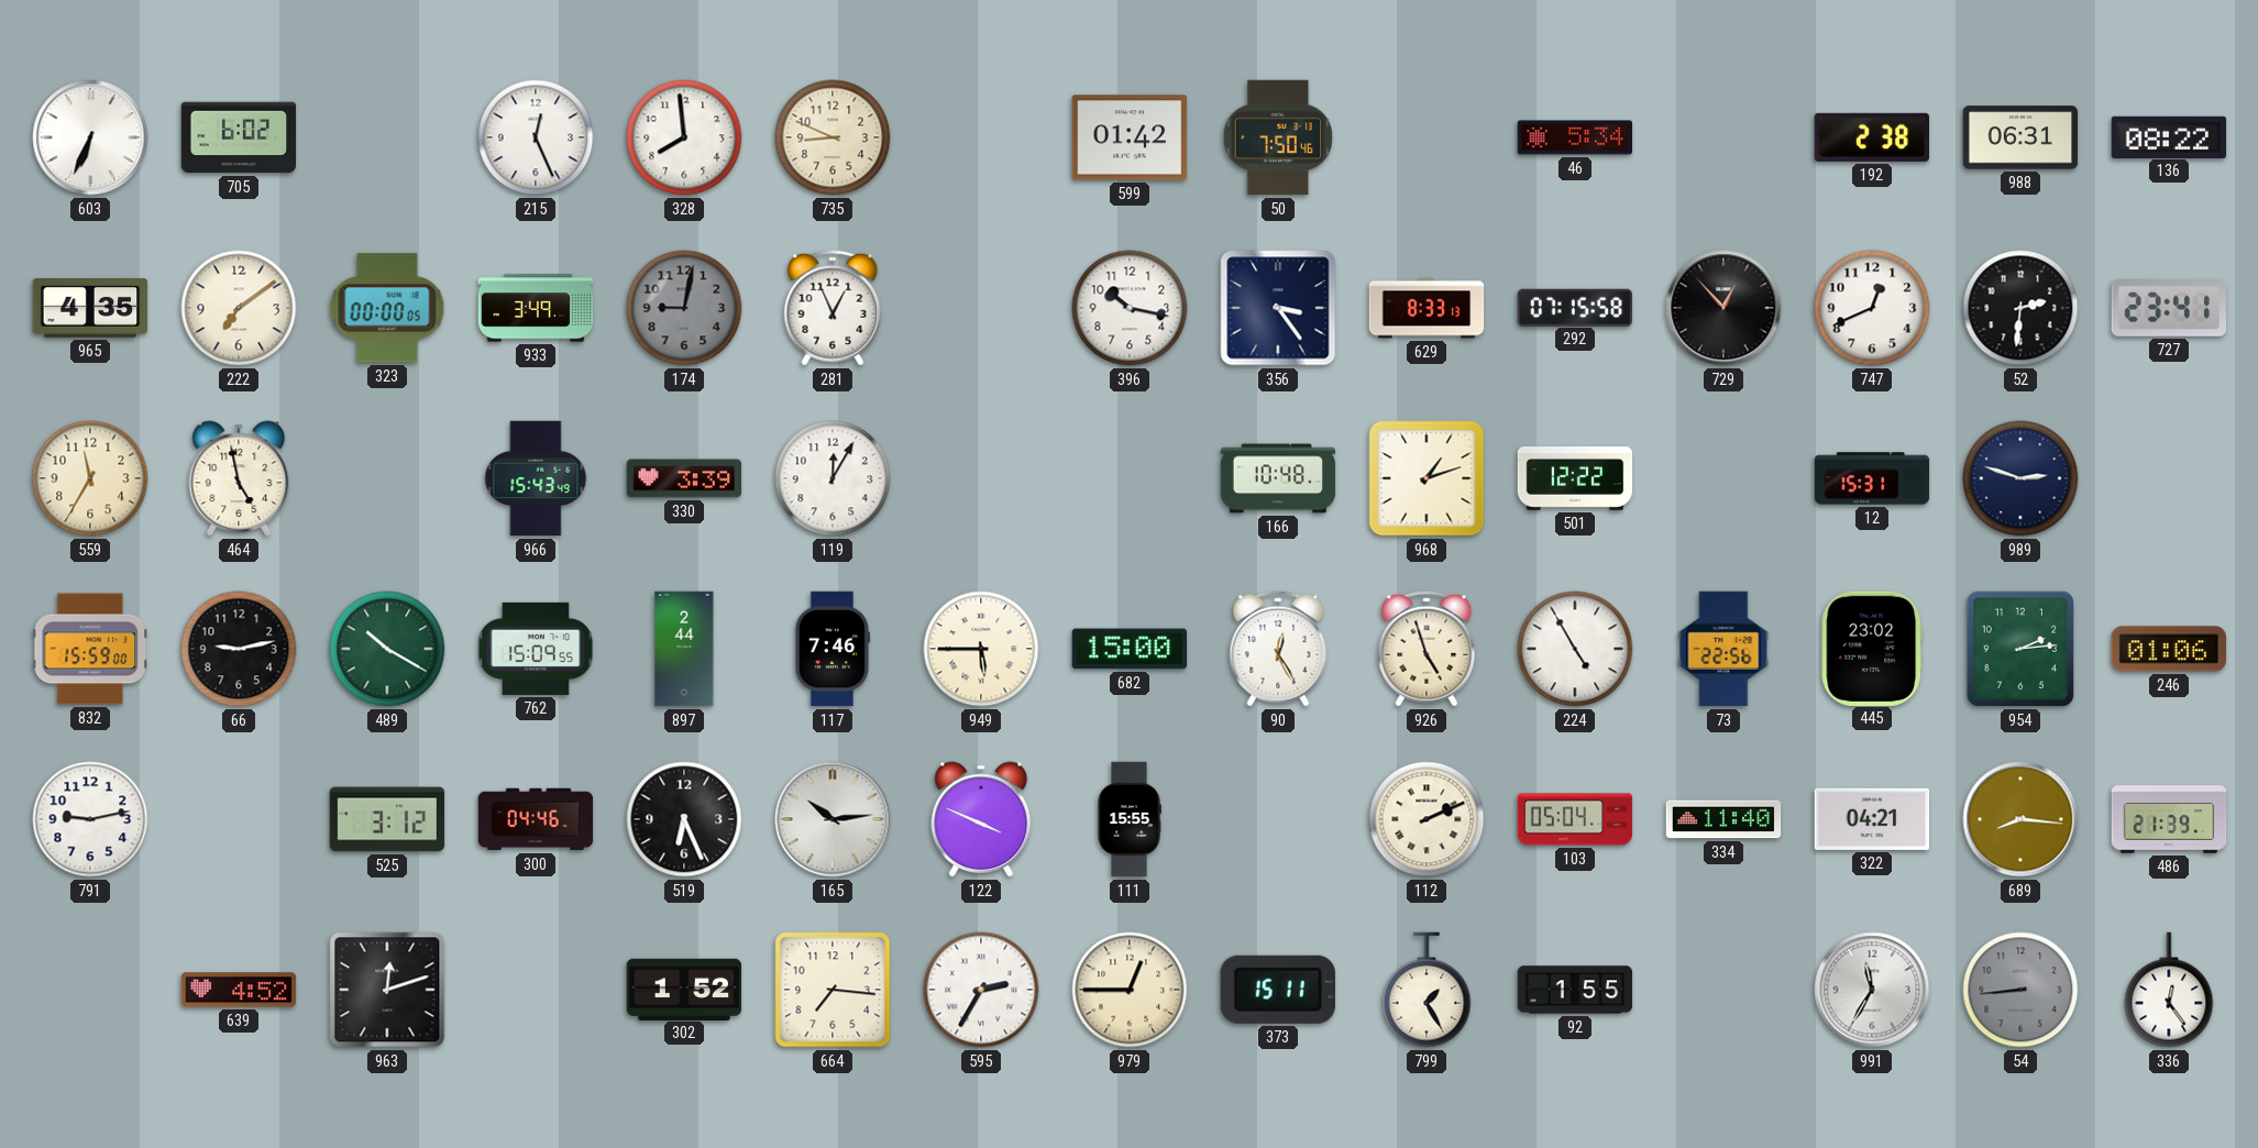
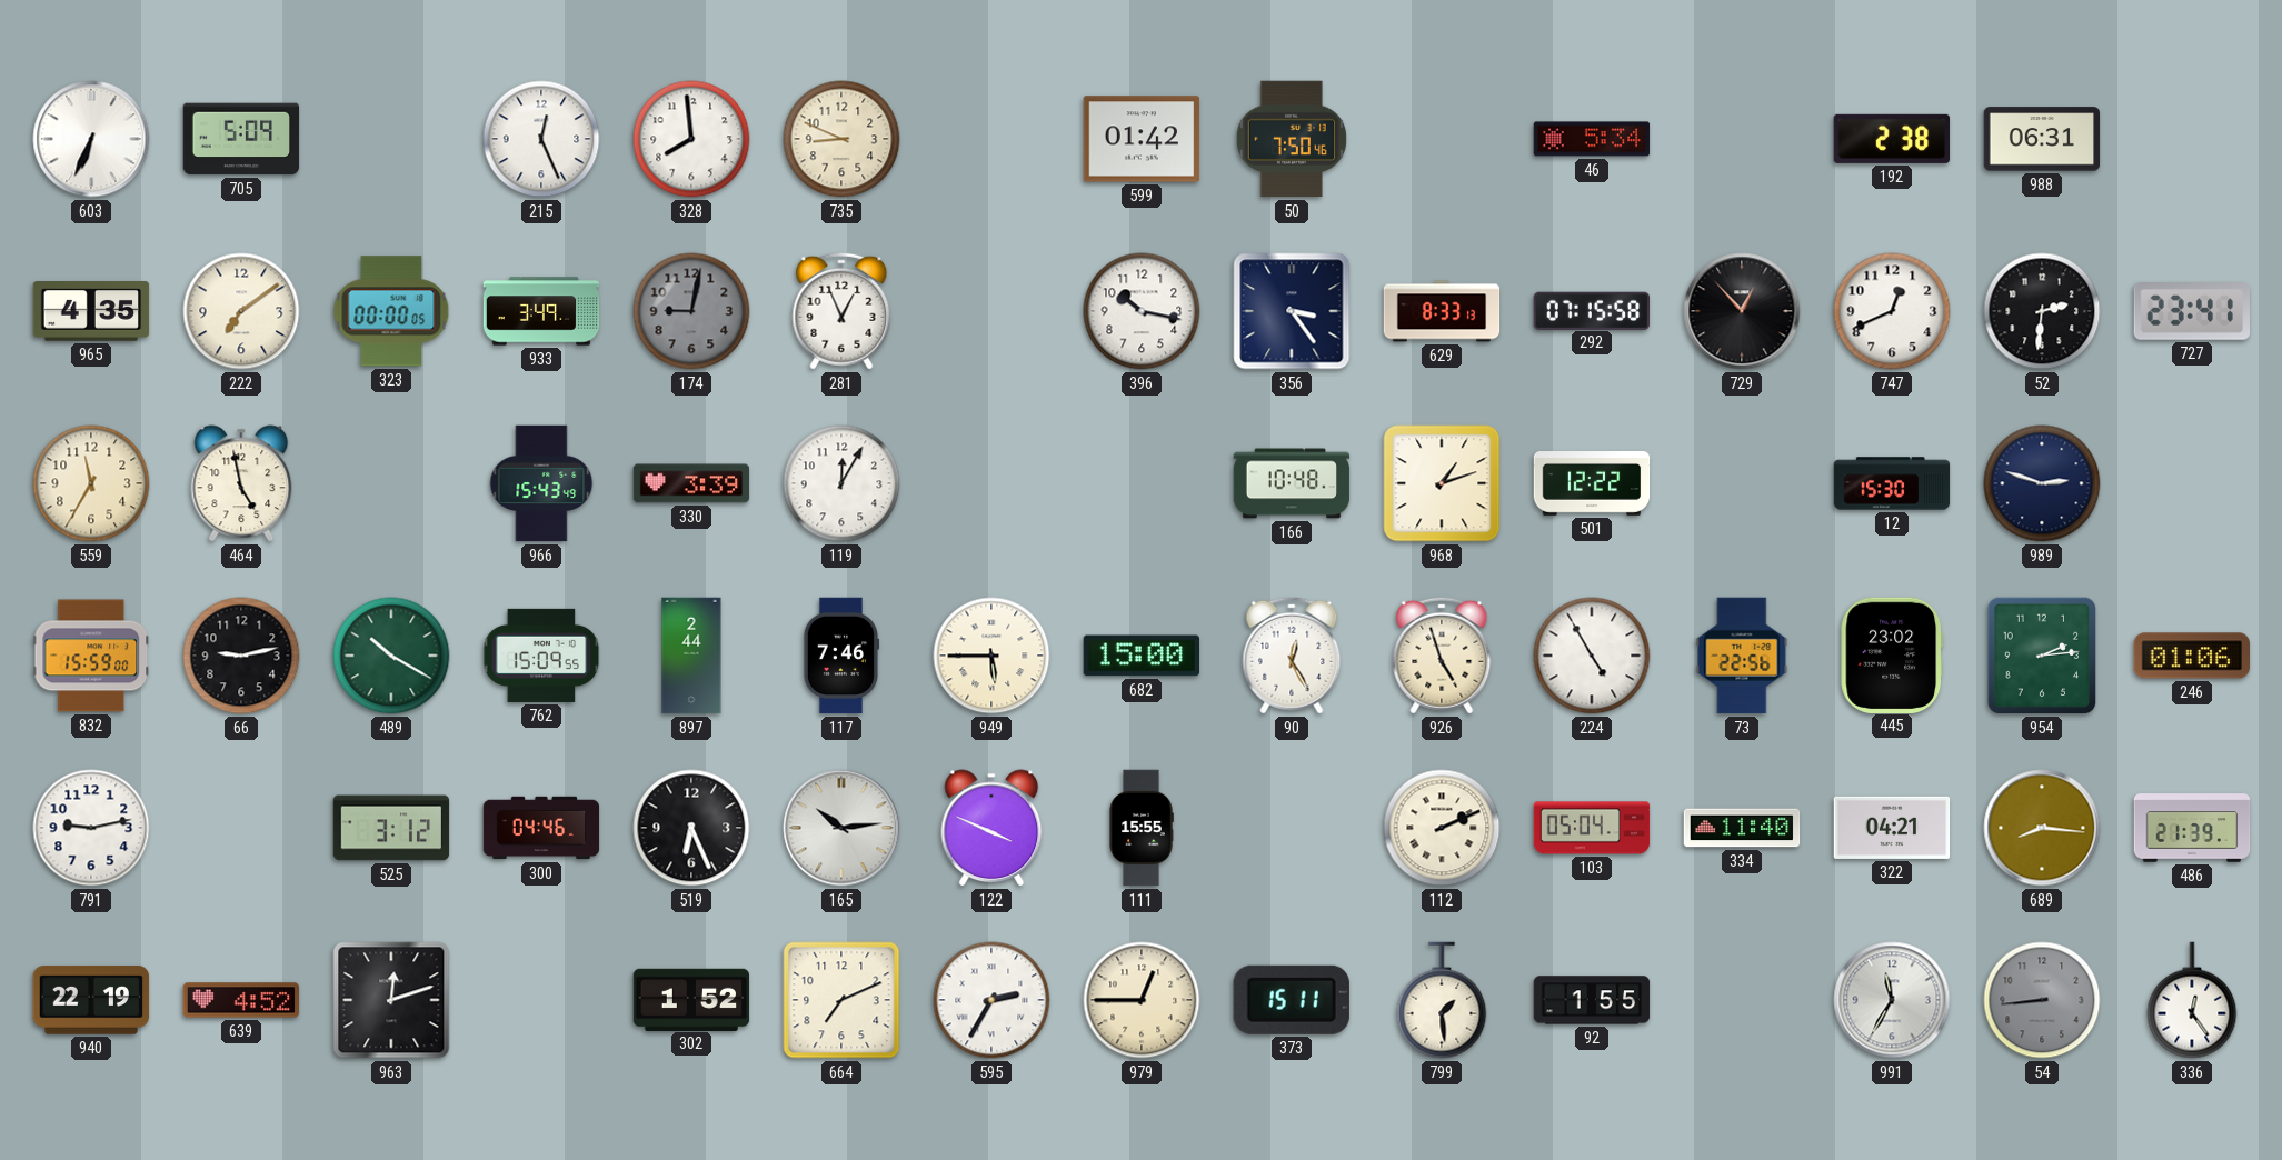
705: 6:02 -> 5:09
136: 08:22 -> none
12: 15:31 -> 15:30
940: none -> 22:19
664: 7:16 -> 7:11
799: 1:25 -> 1:29
